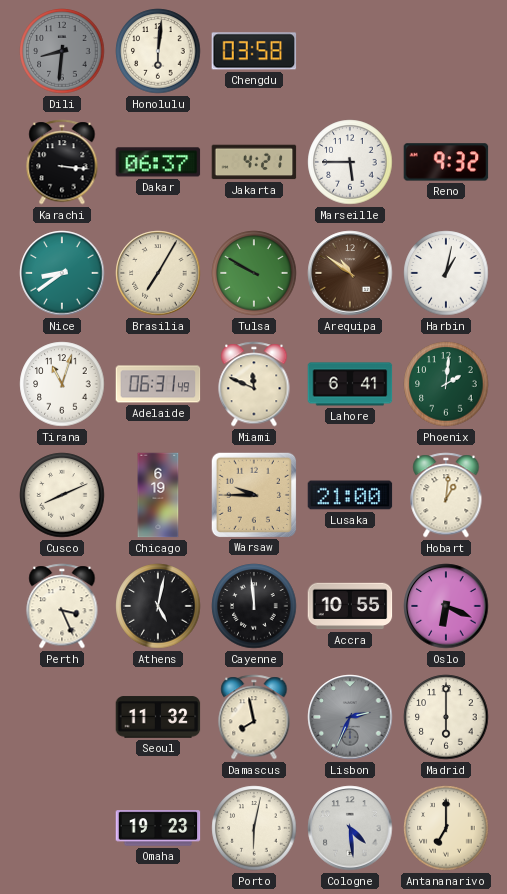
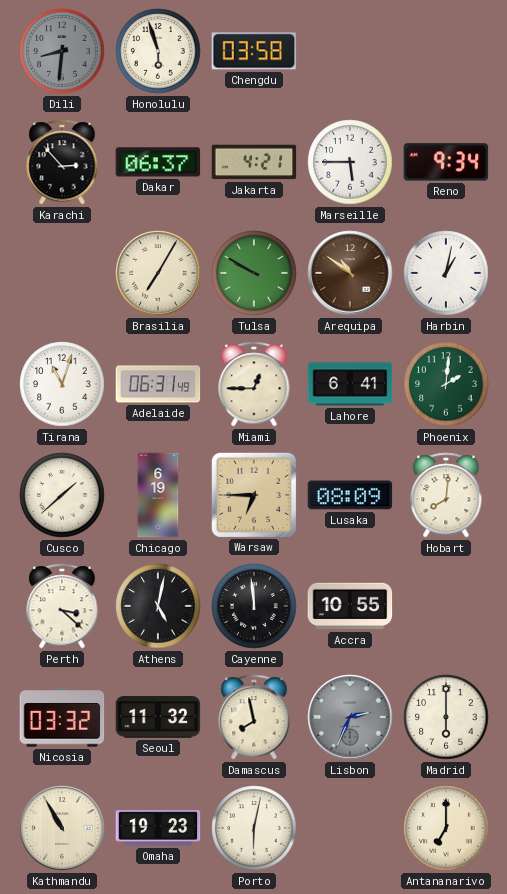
Honolulu: 6:01 -> 5:57
Karachi: 3:16 -> 2:53
Reno: 9:32 -> 9:34
Nice: 8:39 -> none
Miami: 11:49 -> 12:45
Cusco: 8:11 -> 1:38
Warsaw: 9:45 -> 6:45
Lusaka: 21:00 -> 08:09
Hobart: 1:01 -> 8:01
Perth: 3:26 -> 3:22
Oslo: 6:19 -> none
Nicosia: none -> 03:32
Kathmandu: none -> 10:55
Cologne: 4:29 -> none
